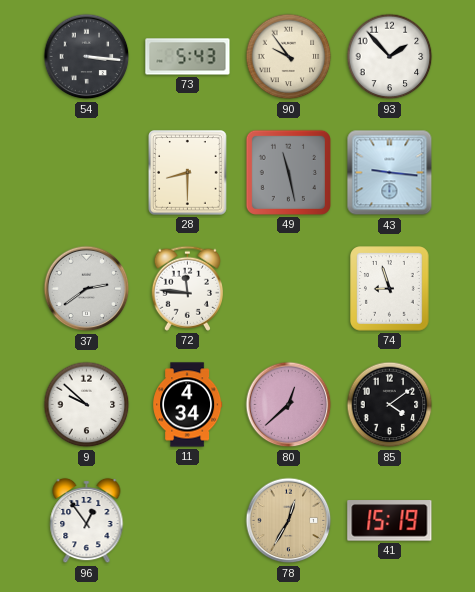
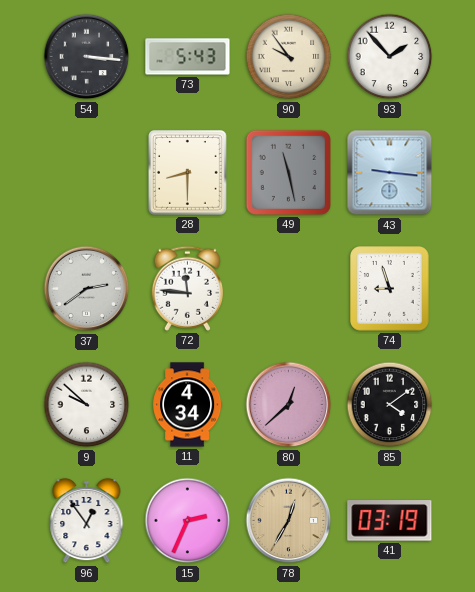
15: none -> 2:34
41: 15:19 -> 03:19
